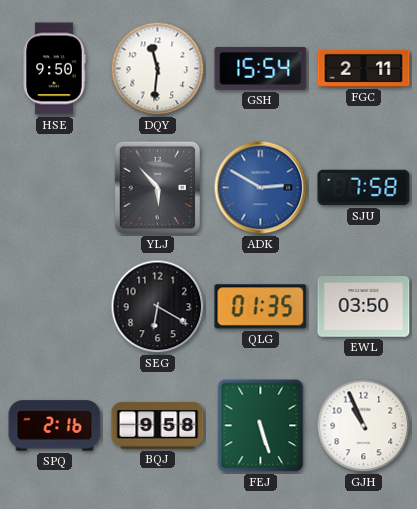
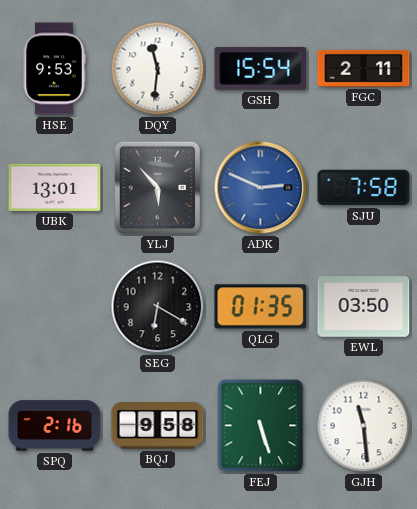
HSE: 9:50 -> 9:53
UBK: none -> 13:01
ADK: 2:50 -> 2:49
GJH: 10:56 -> 11:29
